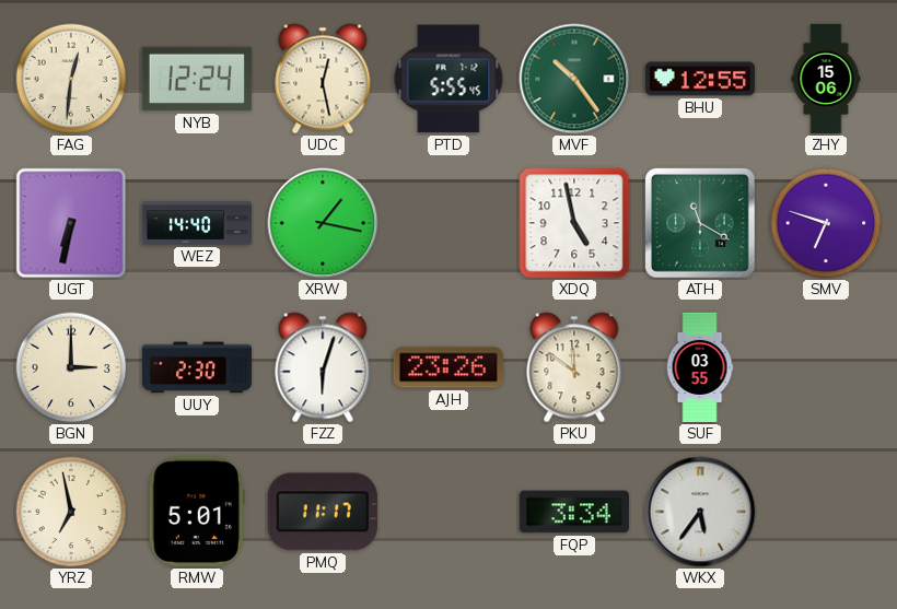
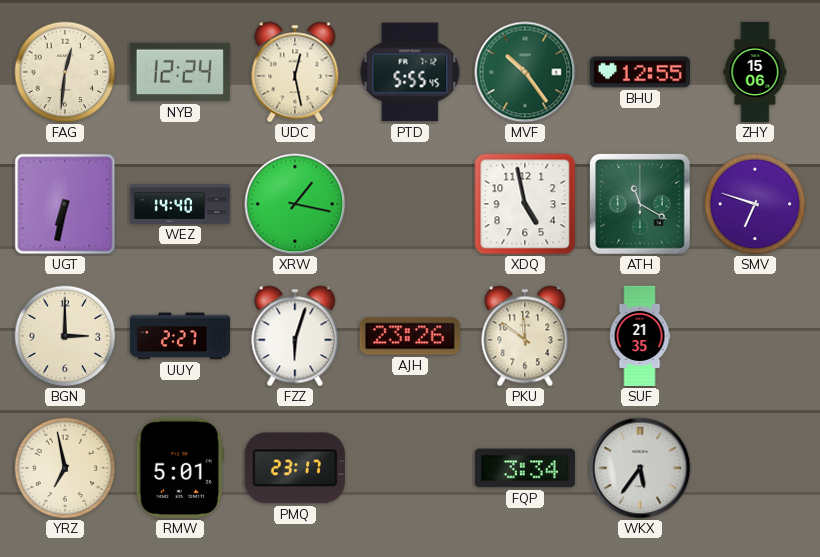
UUY: 2:30 -> 2:27
SUF: 03:55 -> 21:35
PMQ: 11:17 -> 23:17
